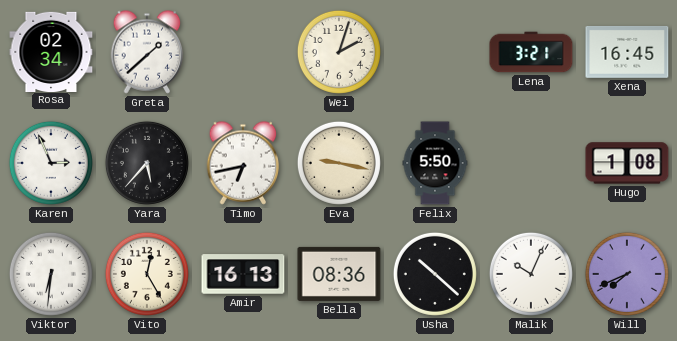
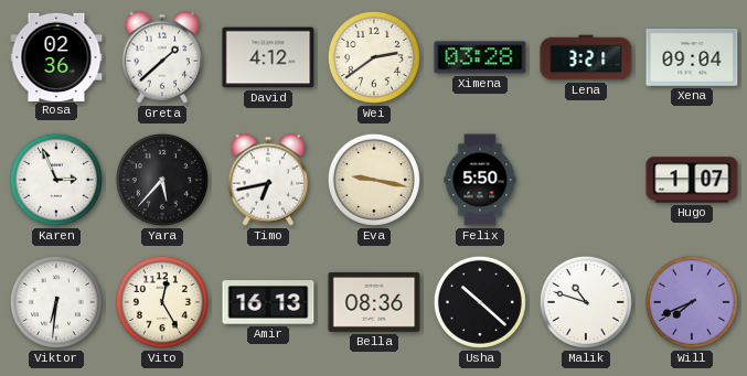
Rosa: 02:34 -> 02:36
David: none -> 4:12
Wei: 2:03 -> 2:39
Ximena: none -> 03:28
Xena: 16:45 -> 09:04
Hugo: 1:08 -> 1:07
Malik: 10:04 -> 10:48
